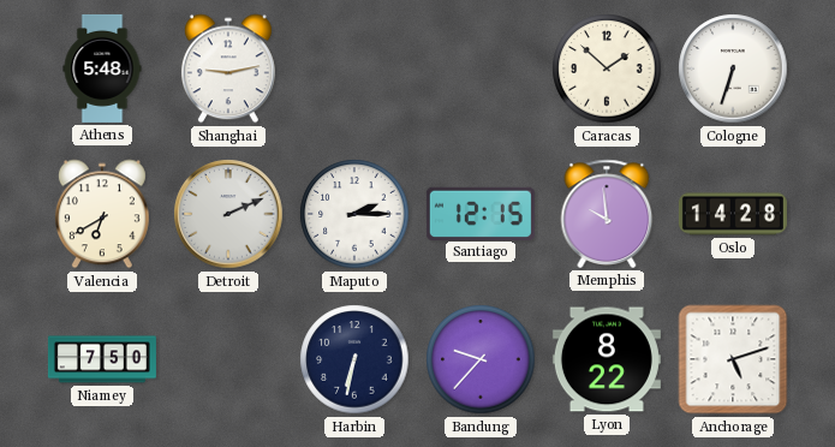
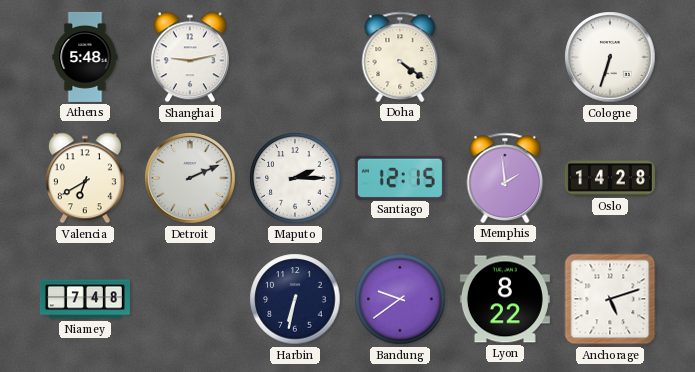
Doha: none -> 4:21
Caracas: 1:52 -> none
Memphis: 9:59 -> 1:59
Niamey: 7:50 -> 7:48
Bandung: 9:37 -> 9:39
